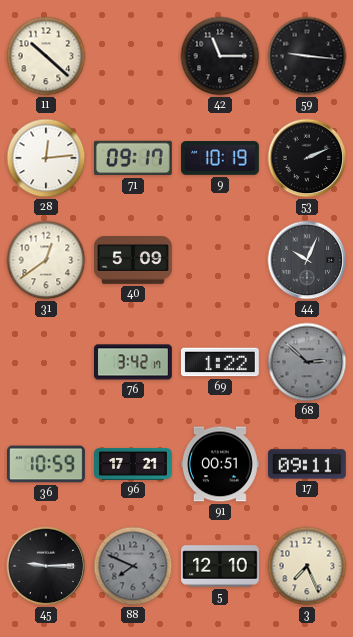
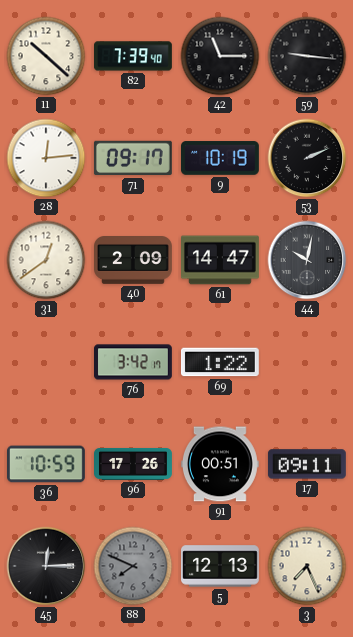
82: none -> 7:39
40: 5:09 -> 2:09
61: none -> 14:47
44: 10:04 -> 10:02
68: 2:52 -> none
96: 17:21 -> 17:26
45: 9:15 -> 12:15
5: 12:10 -> 12:13
